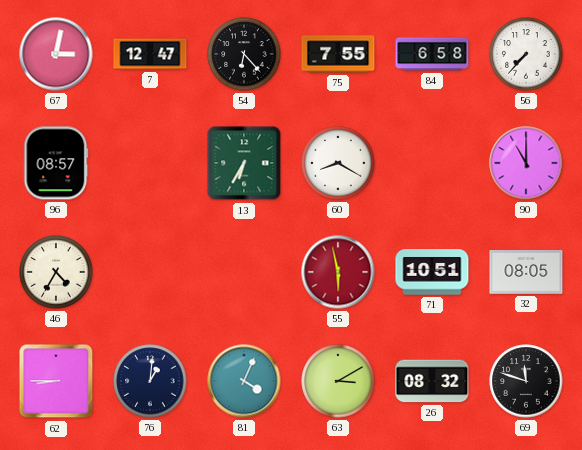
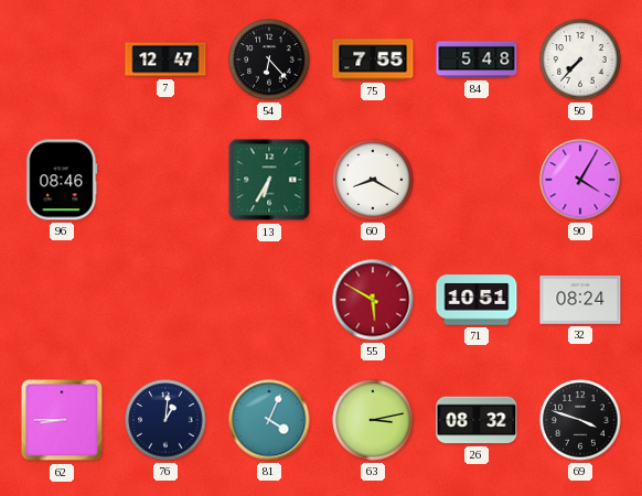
67: 3:02 -> none
84: 6:58 -> 5:48
96: 08:57 -> 08:46
90: 11:00 -> 4:05
46: 4:35 -> none
55: 5:58 -> 5:50
32: 08:05 -> 08:24
63: 3:10 -> 3:13
69: 11:48 -> 3:48
